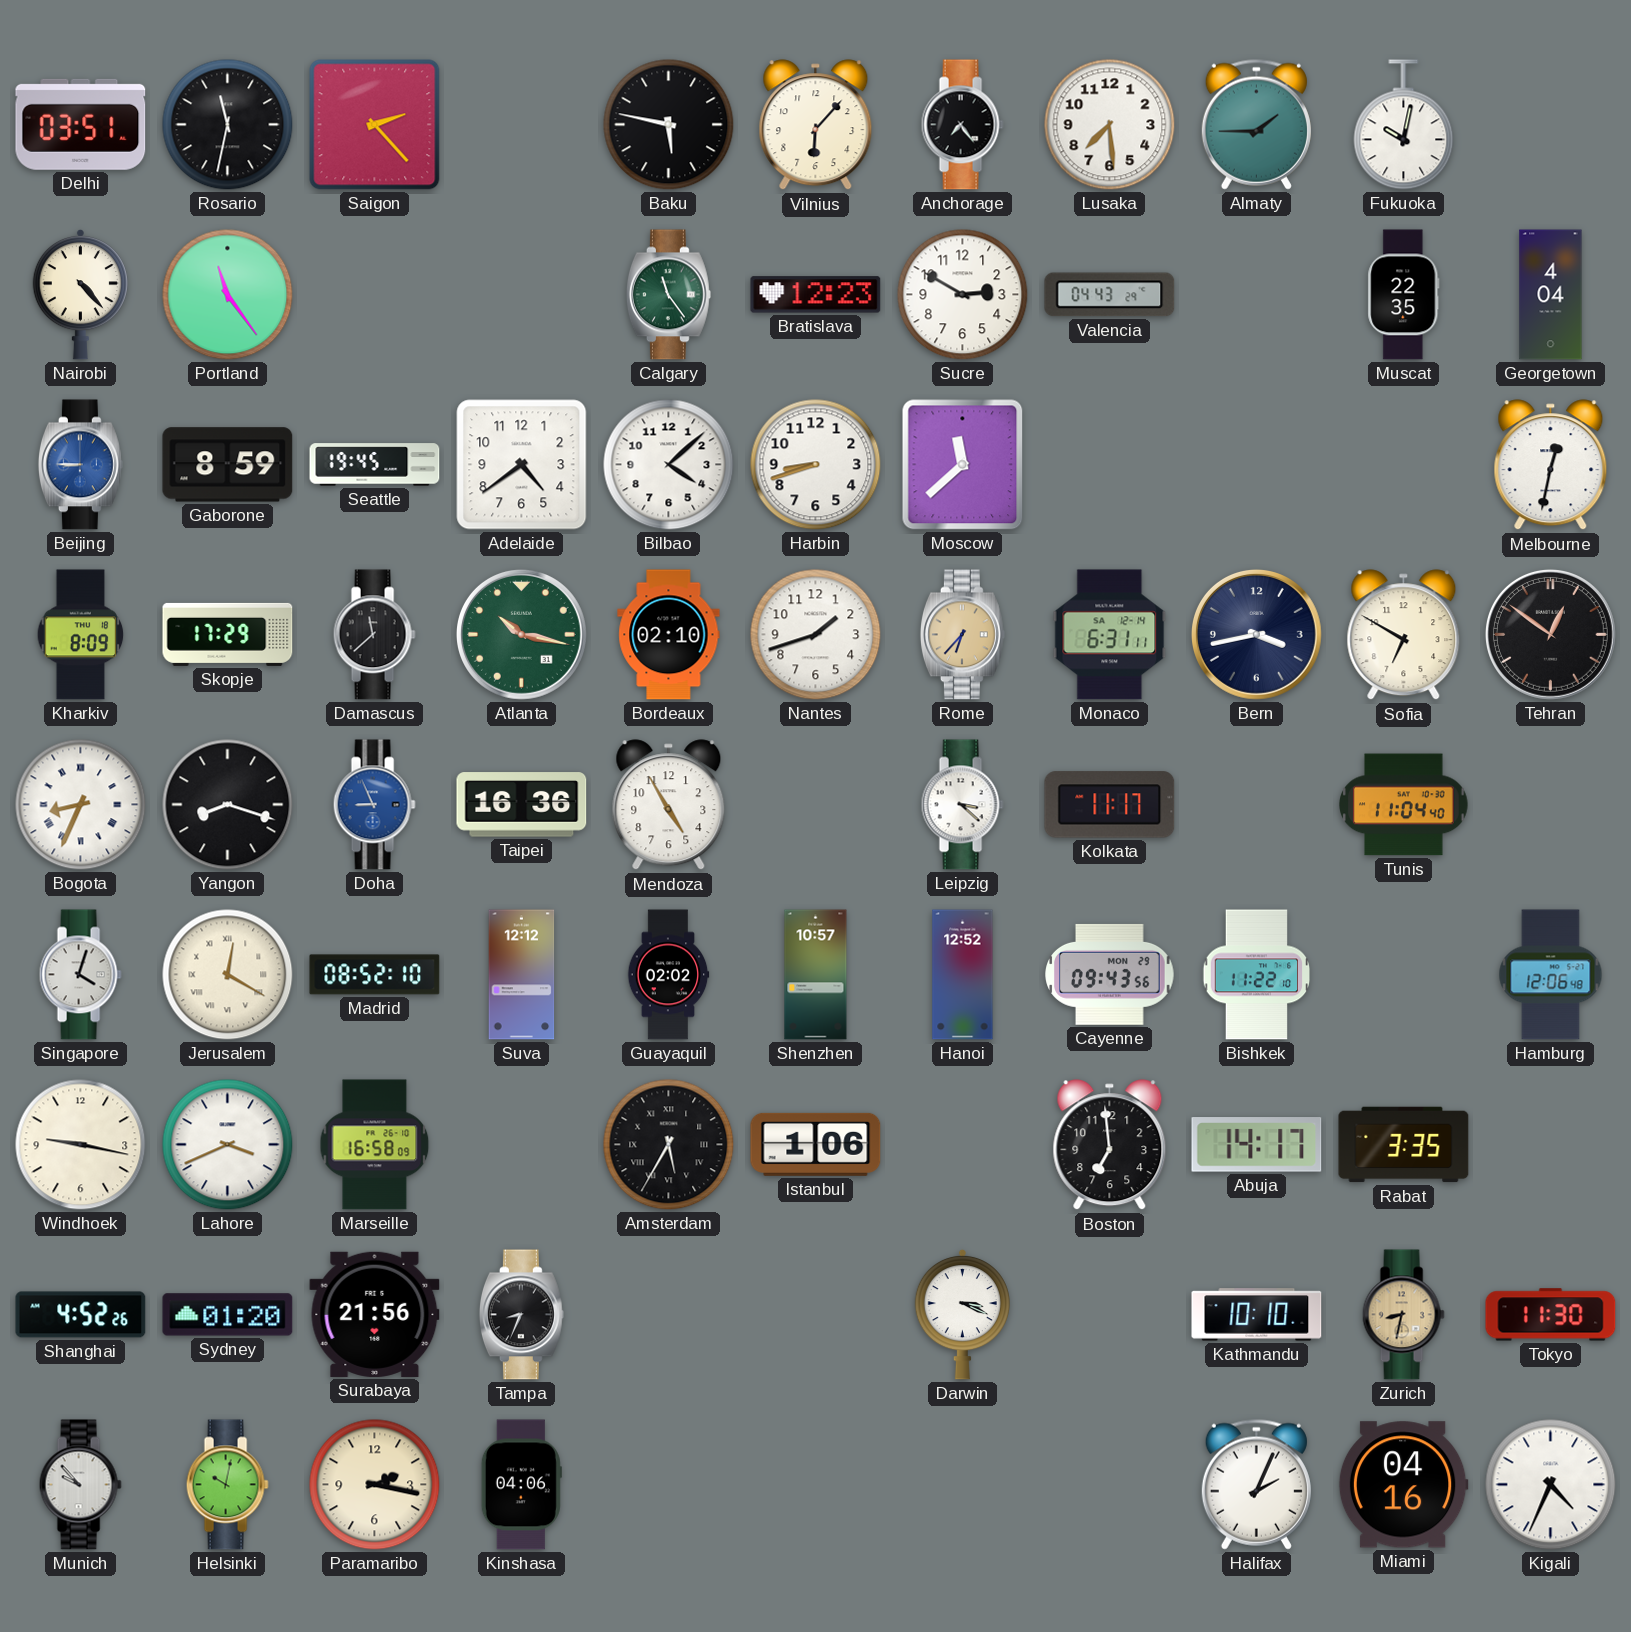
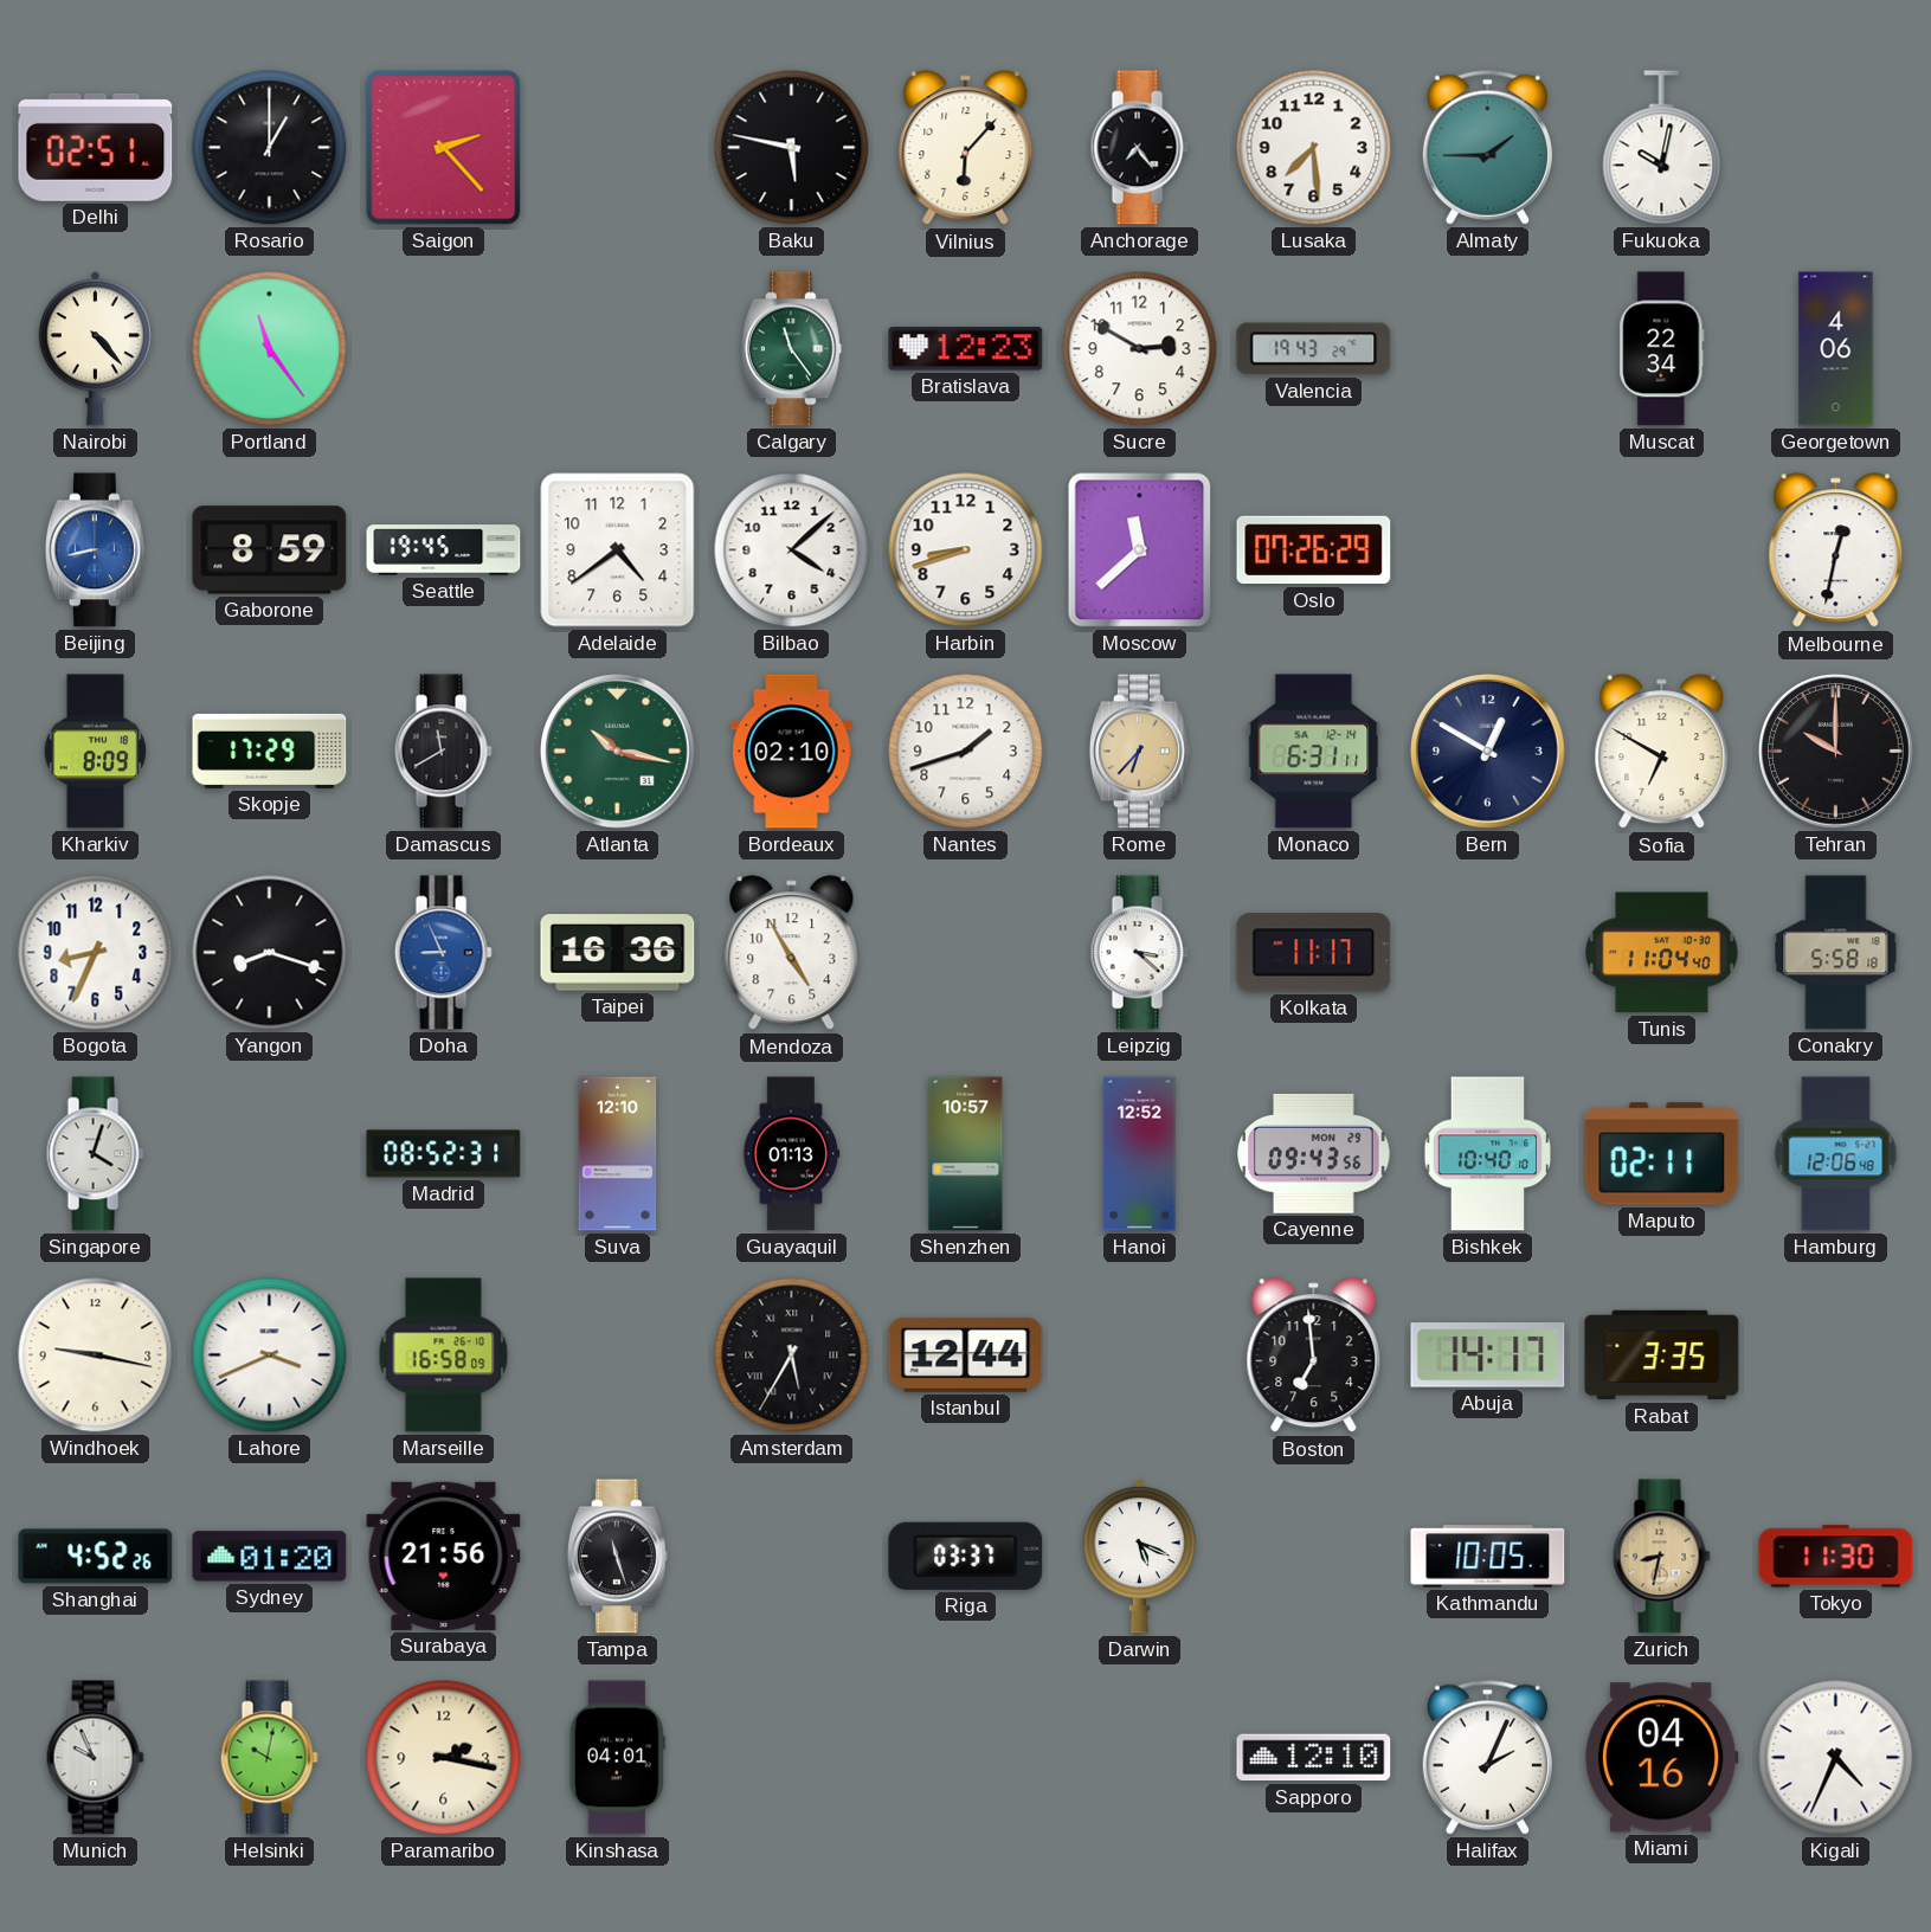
Delhi: 03:51 -> 02:51
Rosario: 11:32 -> 1:00
Valencia: 04:43 -> 19:43
Muscat: 22:35 -> 22:34
Georgetown: 4:04 -> 4:06
Beijing: 8:45 -> 8:43
Oslo: none -> 07:26
Damascus: 11:38 -> 11:40
Bern: 3:43 -> 12:50
Tehran: 12:51 -> 10:00
Bogota numerals: Roman -> Arabic
Conakry: none -> 5:58
Jerusalem: 12:20 -> none
Madrid: 08:52:10 -> 08:52:31
Suva: 12:12 -> 12:10
Guayaquil: 02:02 -> 01:13
Bishkek: 11:22 -> 10:40
Maputo: none -> 02:11
Istanbul: 1:06 -> 12:44
Tampa: 8:34 -> 11:27
Riga: none -> 03:37
Darwin: 3:19 -> 5:19
Kathmandu: 10:10 -> 10:05
Munich: 9:53 -> 9:56
Kinshasa: 04:06 -> 04:01
Sapporo: none -> 12:10
